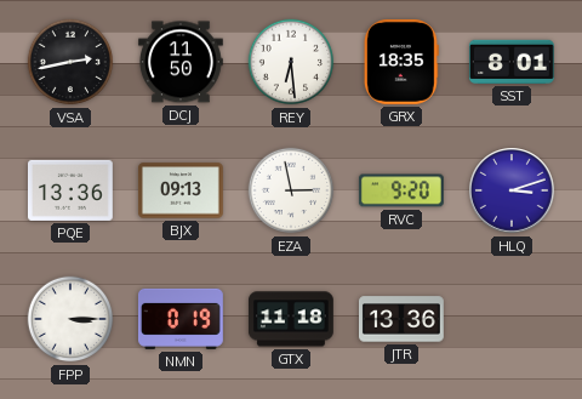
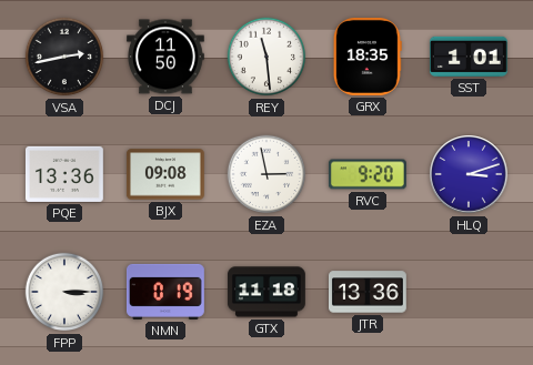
REY: 6:29 -> 11:29
SST: 8:01 -> 1:01
BJX: 09:13 -> 09:08
